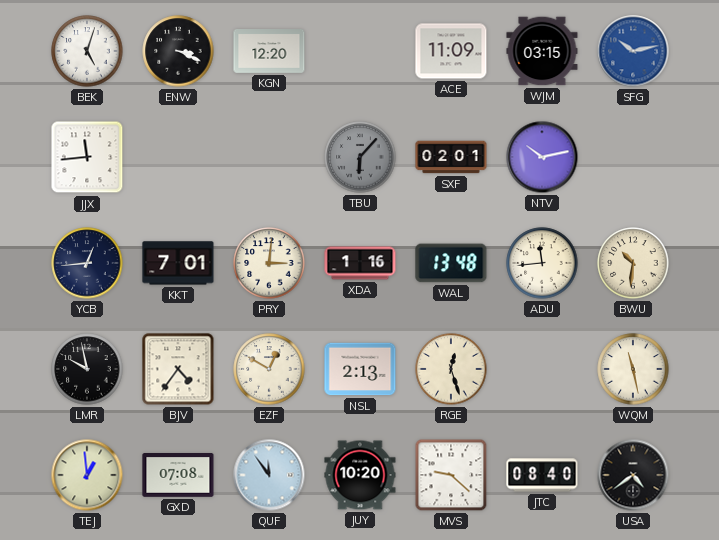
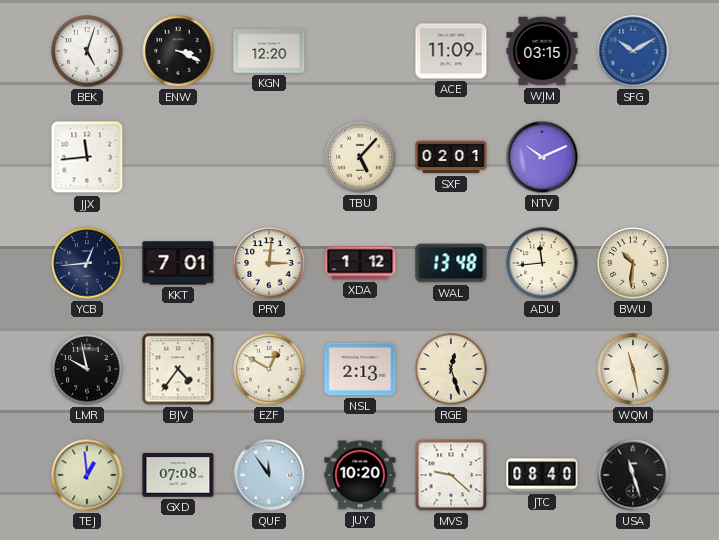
SFG: 10:13 -> 10:10
TBU: 6:07 -> 5:07
TBU dial: grey -> cream
NTV: 10:13 -> 10:11
XDA: 1:16 -> 1:12
USA: 4:39 -> 11:27
